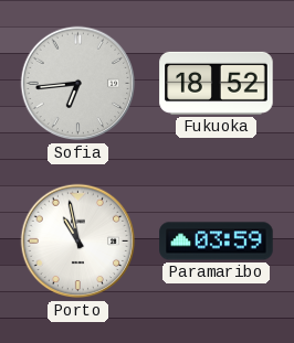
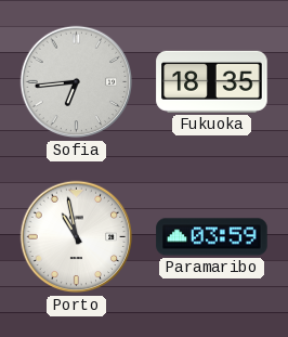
Fukuoka: 18:52 -> 18:35
